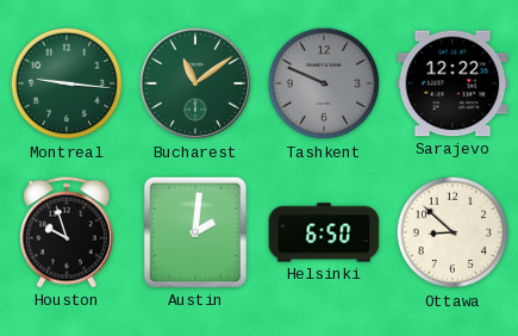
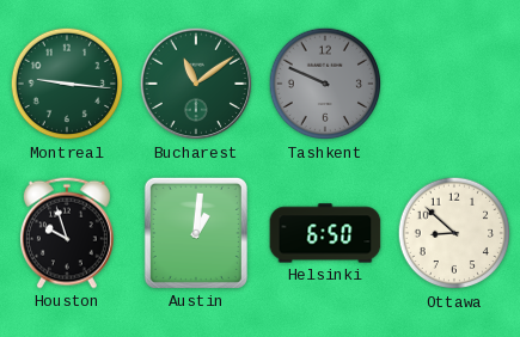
Sarajevo: 12:22 -> none
Austin: 2:01 -> 1:01
